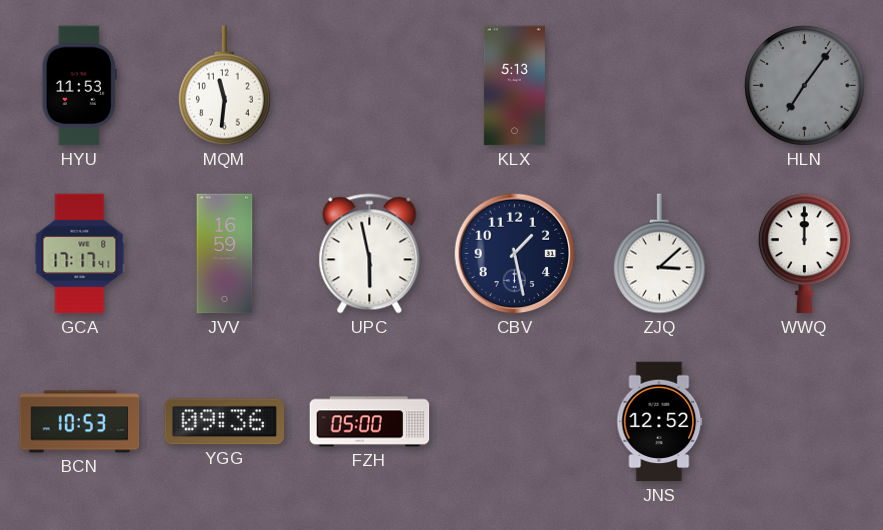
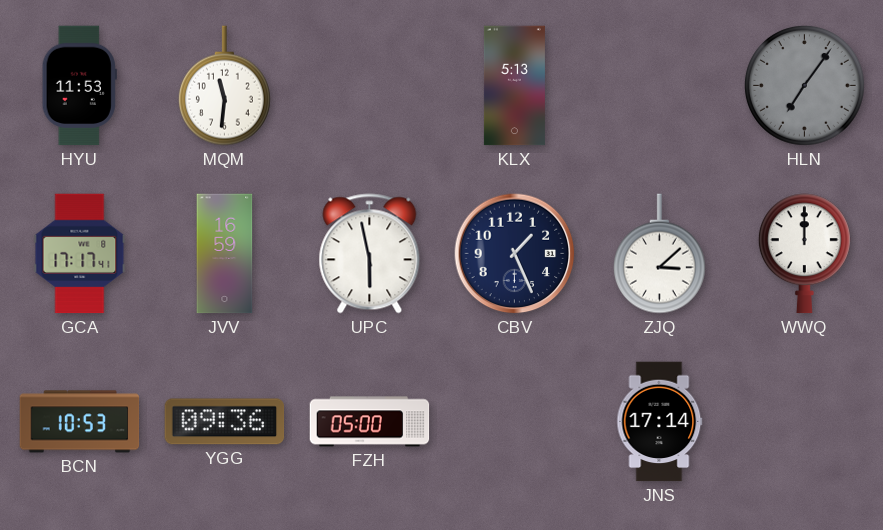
CBV: 1:28 -> 1:26
JNS: 12:52 -> 17:14
